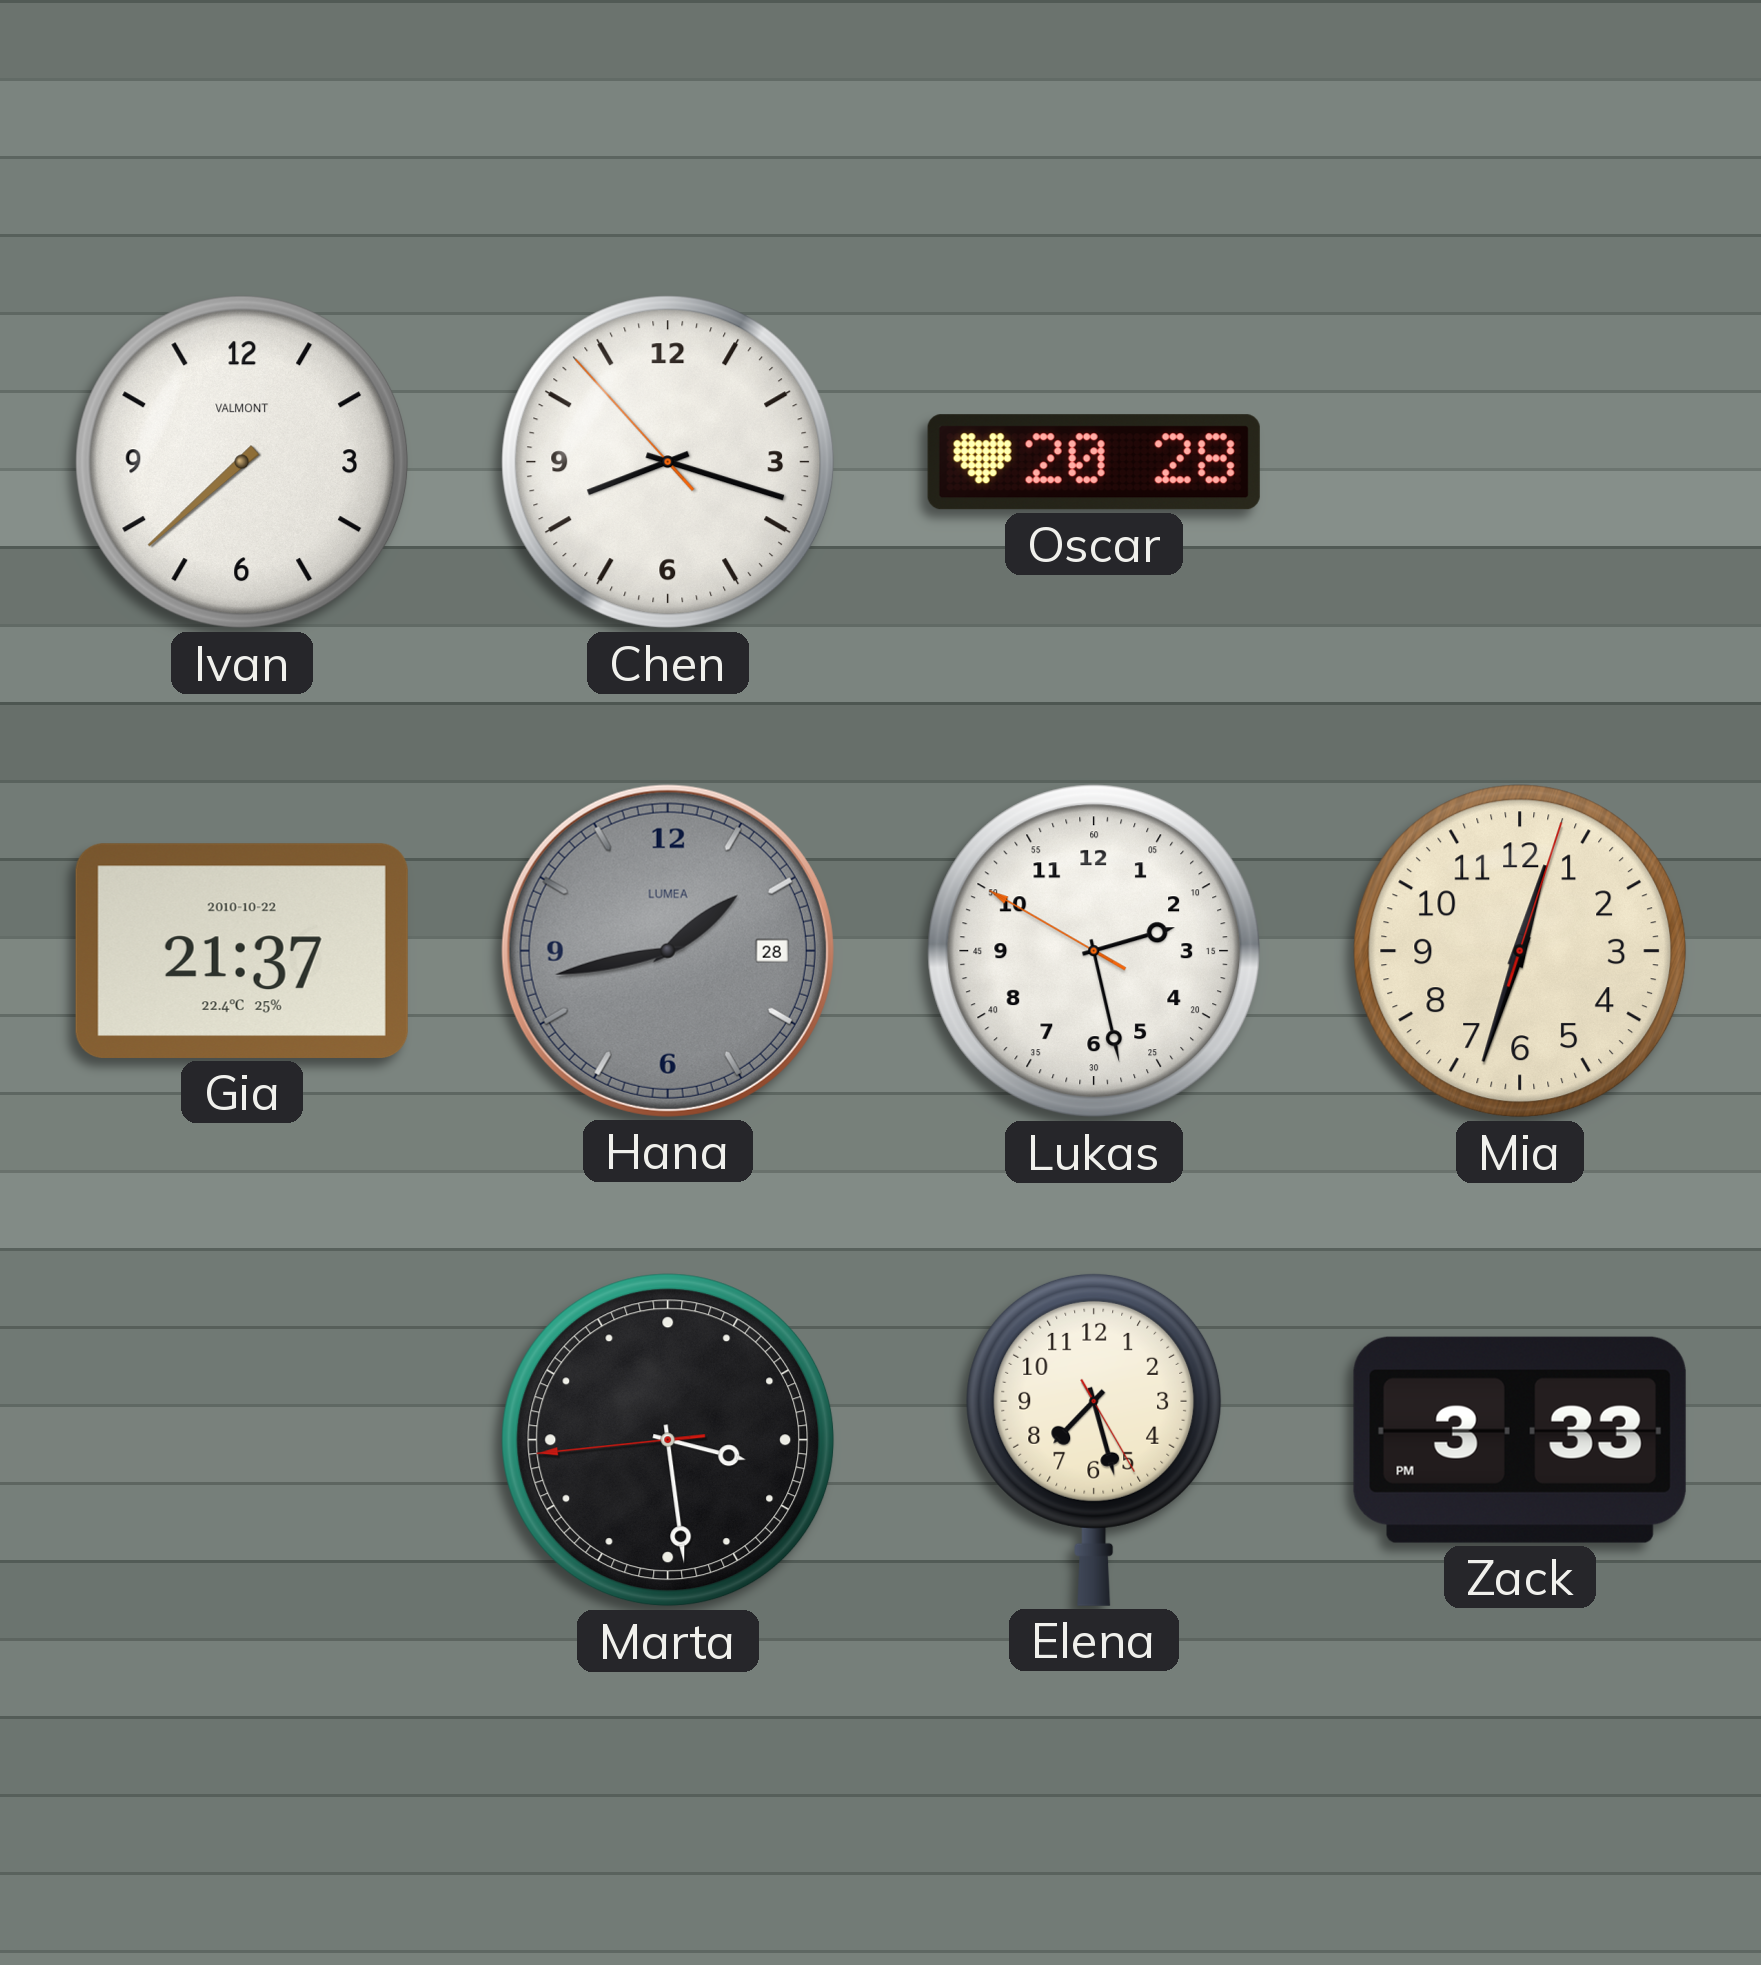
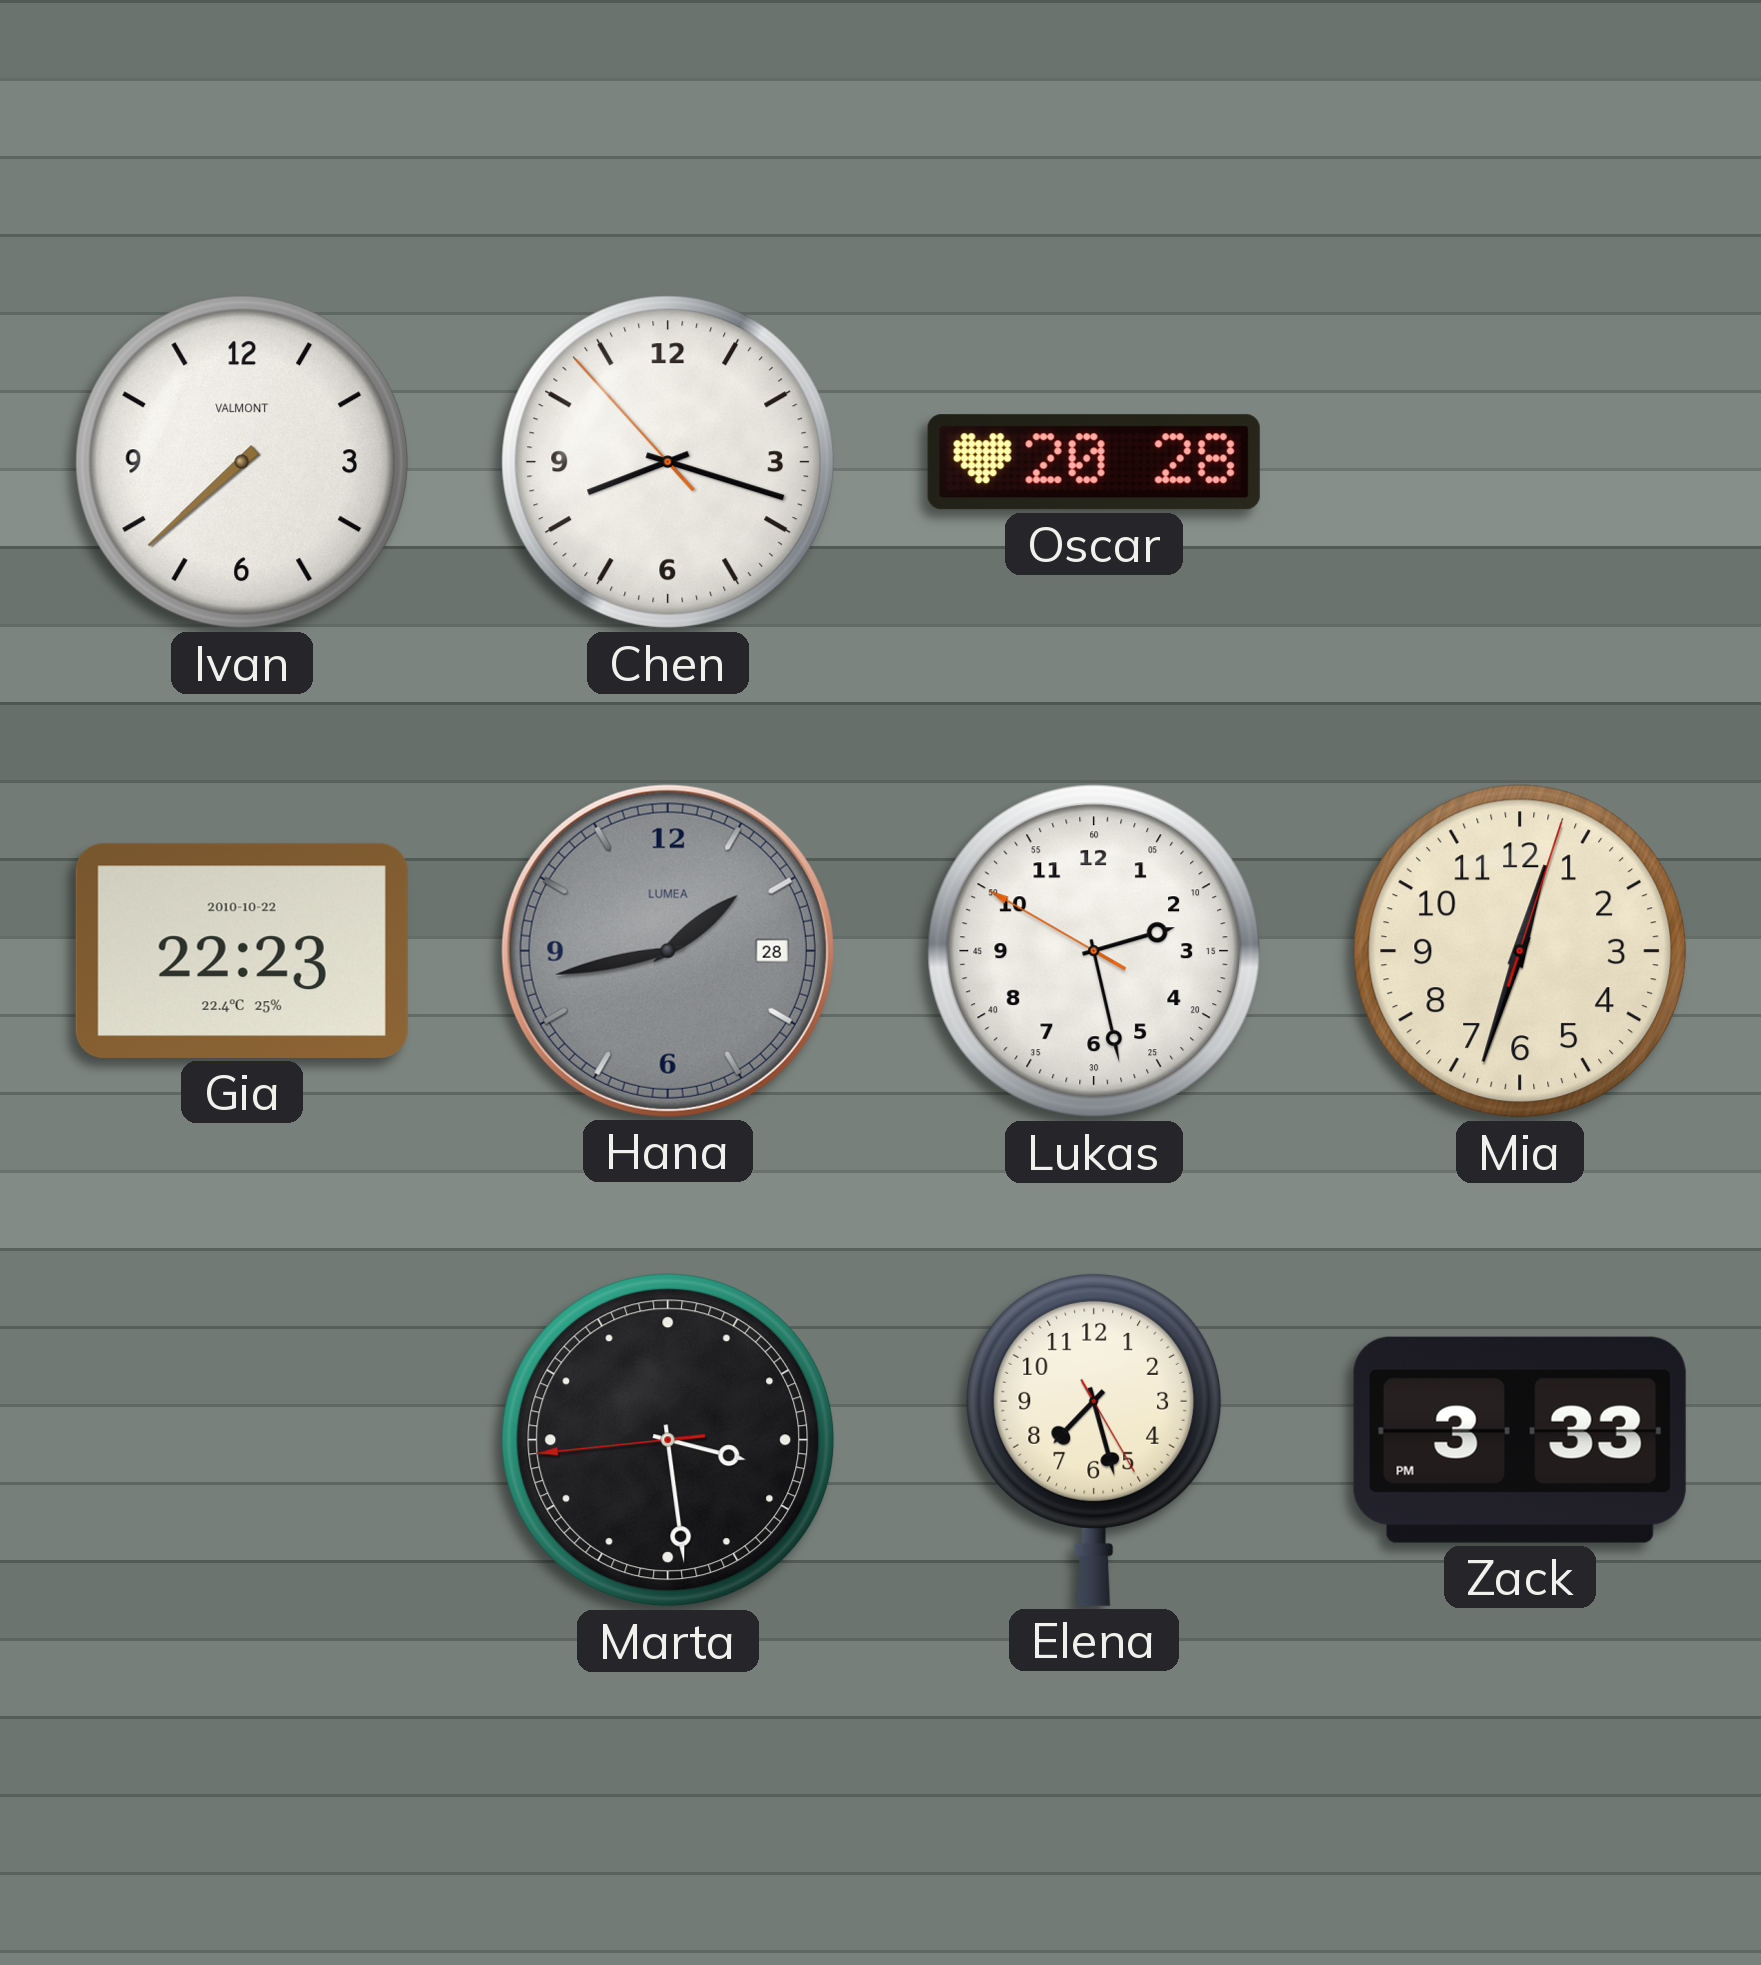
Gia: 21:37 -> 22:23
